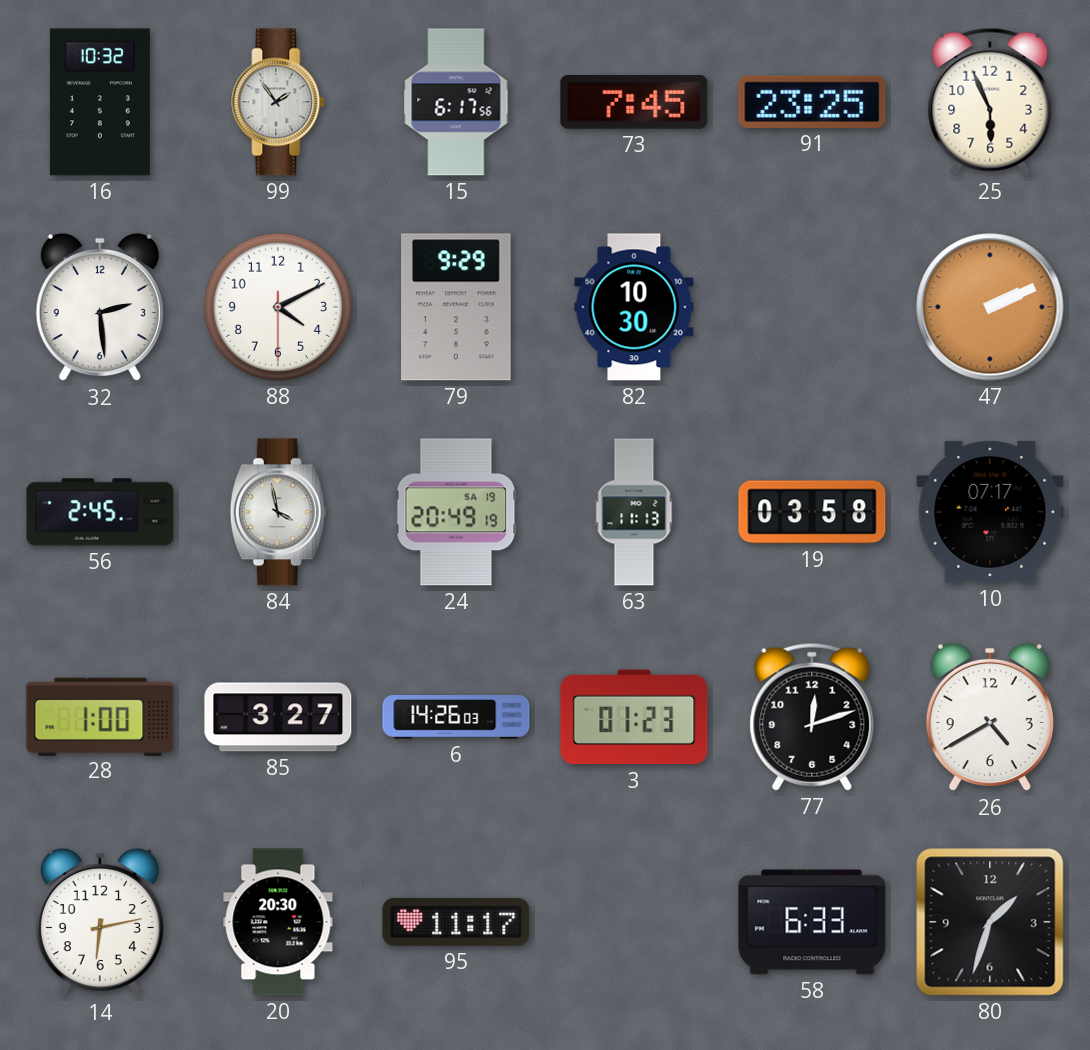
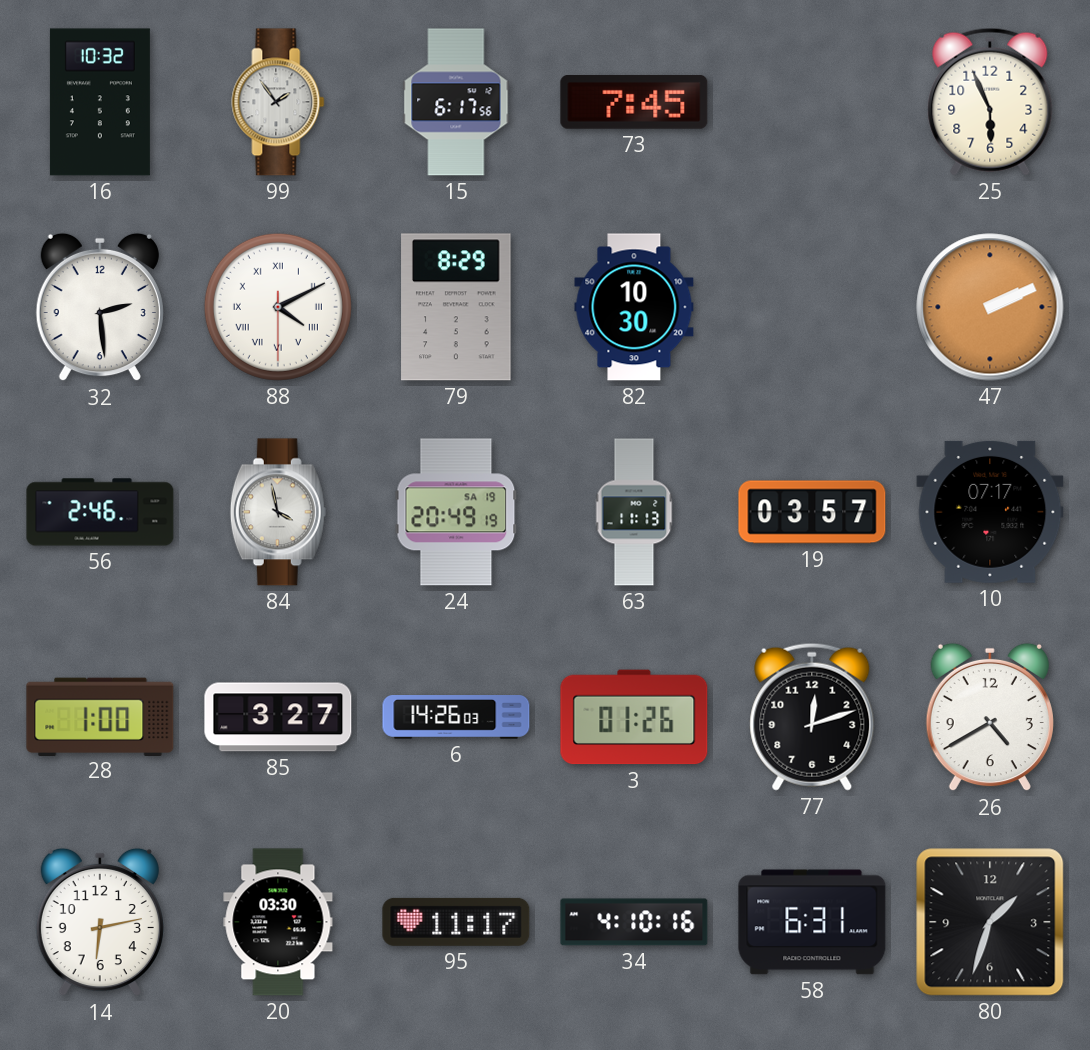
91: 23:25 -> none
88 numerals: Arabic -> Roman
79: 9:29 -> 8:29
56: 2:45 -> 2:46
19: 03:58 -> 03:57
3: 01:23 -> 01:26
20: 20:30 -> 03:30
34: none -> 4:10
58: 6:33 -> 6:31
